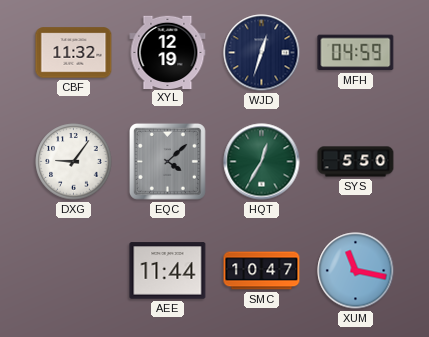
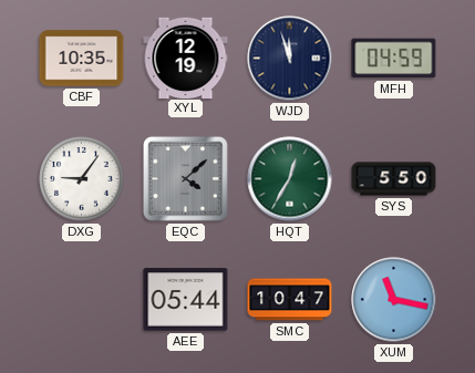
CBF: 11:32 -> 10:35
WJD: 12:33 -> 11:57
AEE: 11:44 -> 05:44
